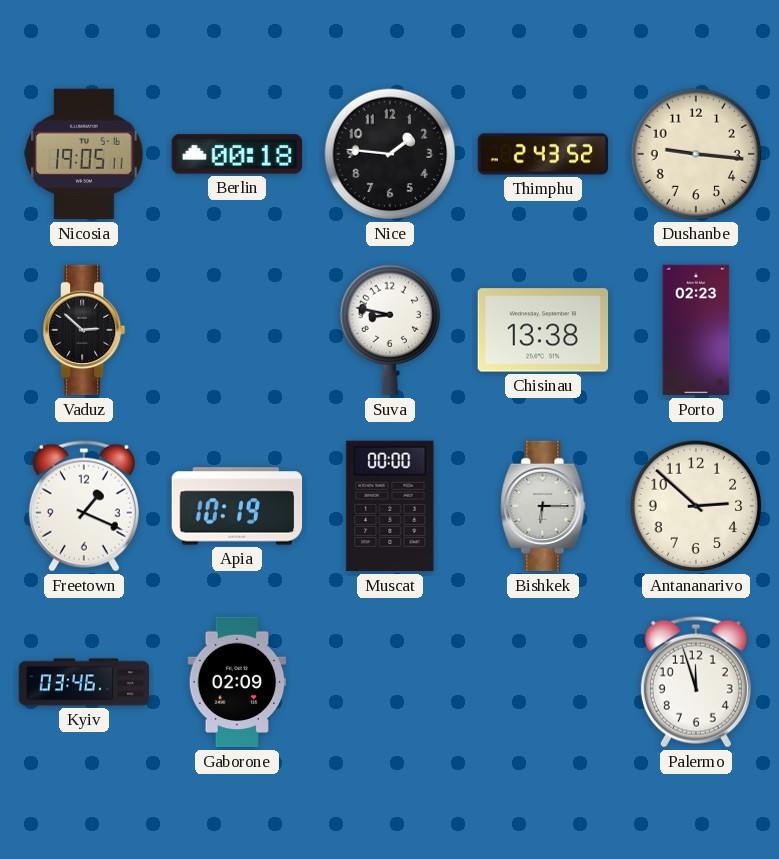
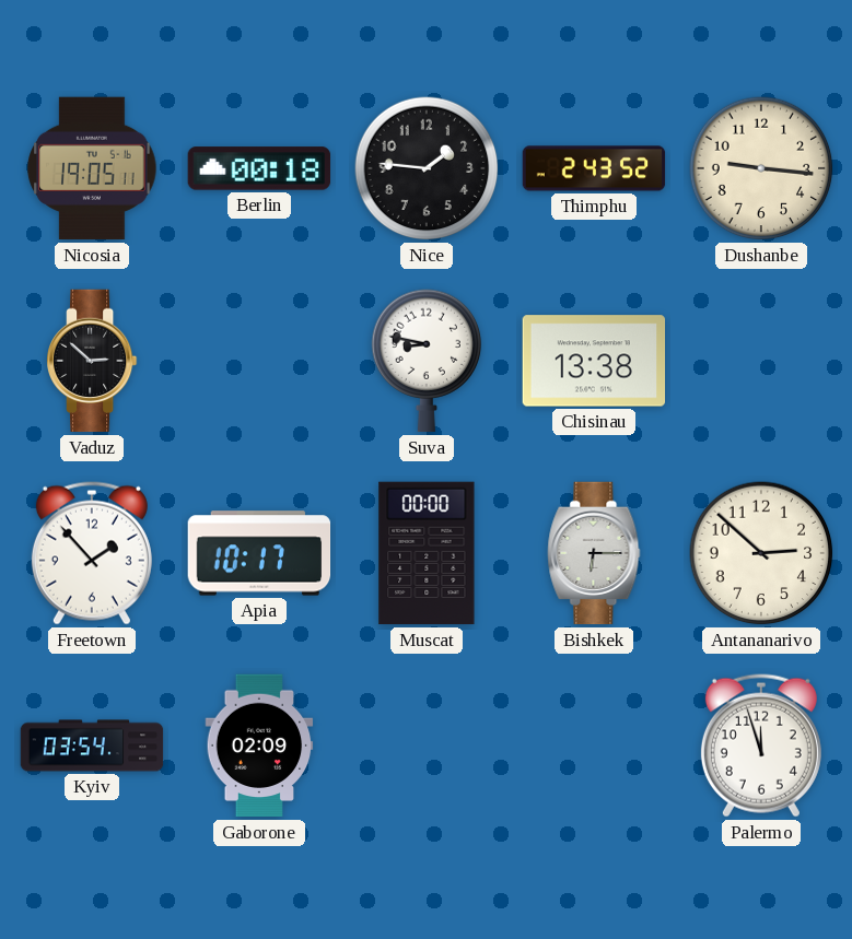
Porto: 02:23 -> none
Freetown: 1:19 -> 1:53
Apia: 10:19 -> 10:17
Kyiv: 03:46 -> 03:54
